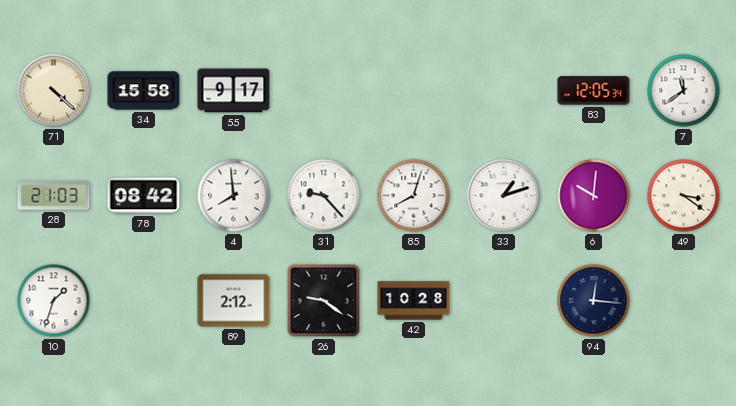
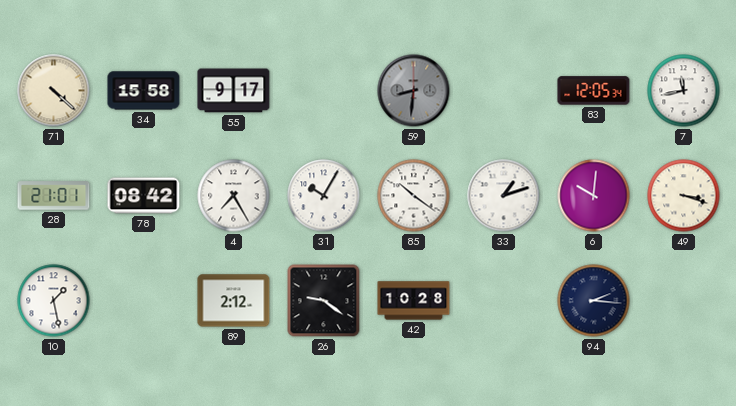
59: none -> 8:31
7: 11:39 -> 11:43
28: 21:03 -> 21:01
4: 7:59 -> 7:25
31: 9:23 -> 10:05
85: 8:03 -> 10:21
49: 3:21 -> 3:18
10: 1:33 -> 1:28
94: 12:16 -> 2:16
